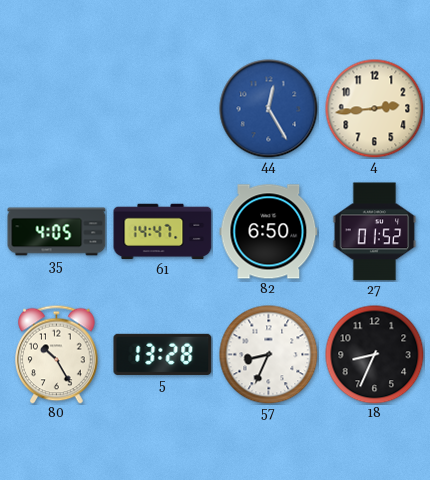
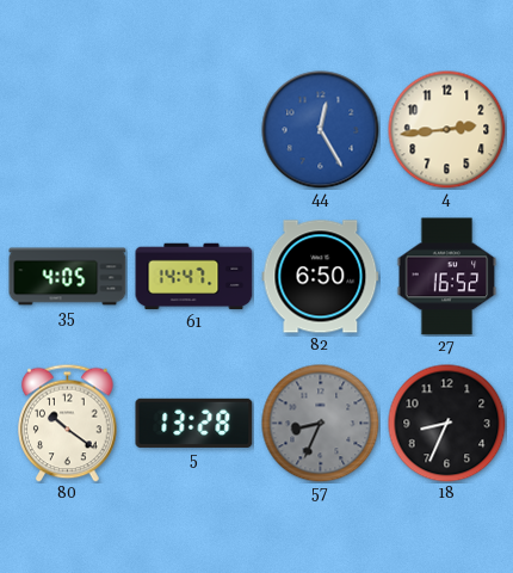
27: 01:52 -> 16:52
80: 10:25 -> 10:21
57 dial: white -> grey
